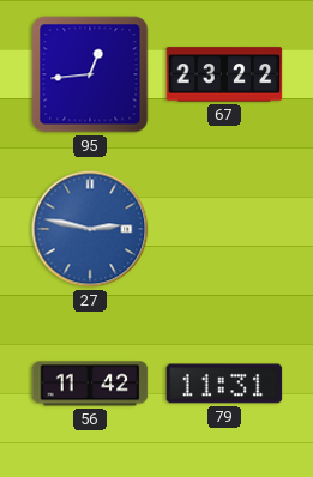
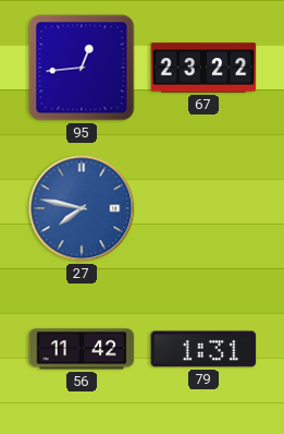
27: 2:47 -> 7:47
79: 11:31 -> 1:31
